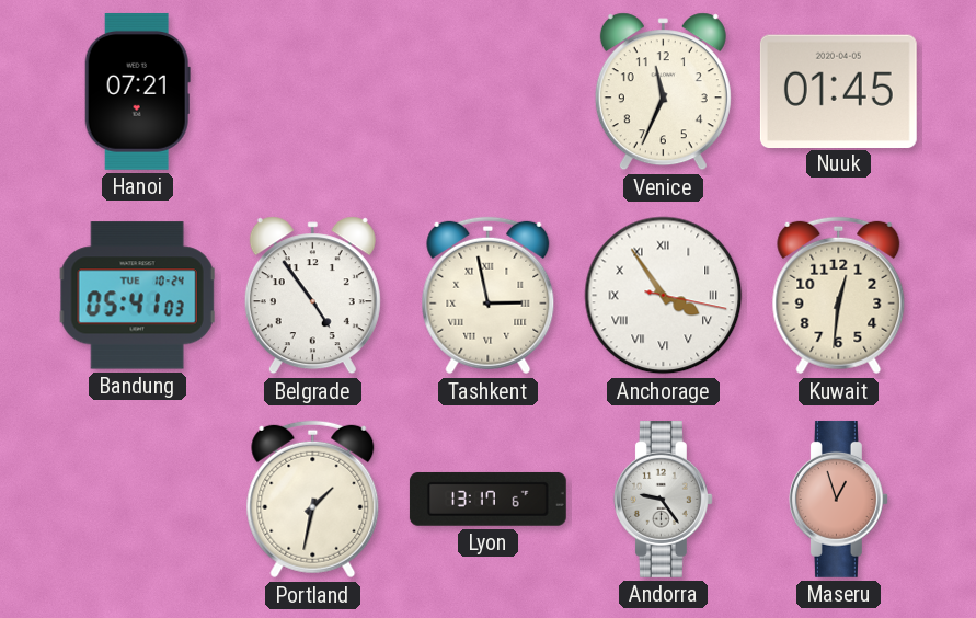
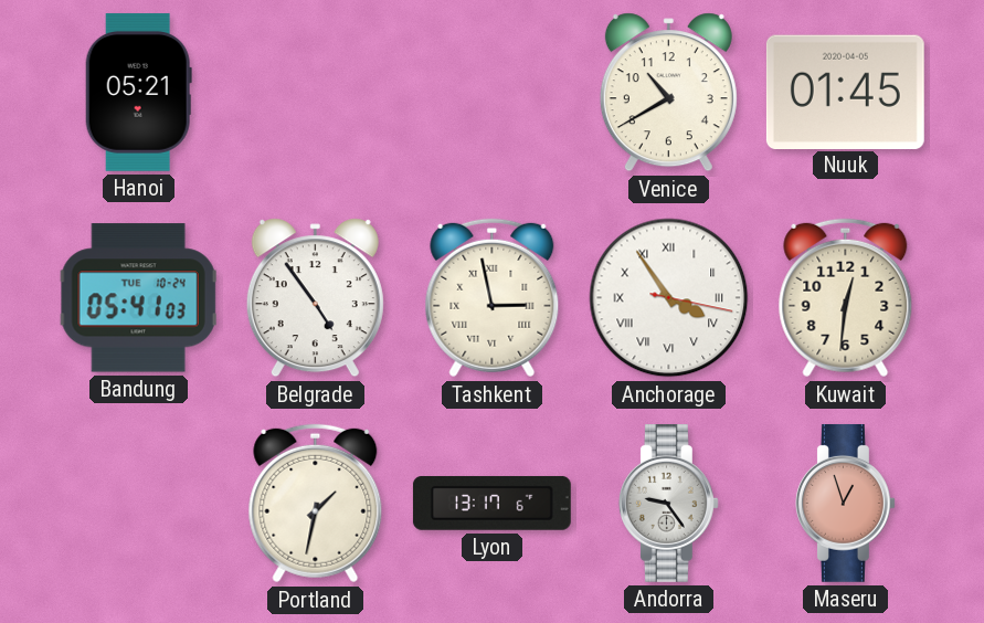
Hanoi: 07:21 -> 05:21
Venice: 11:34 -> 10:40
